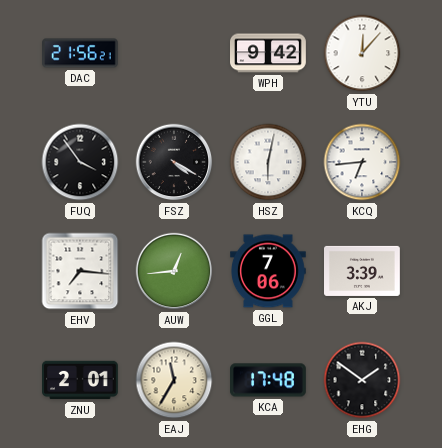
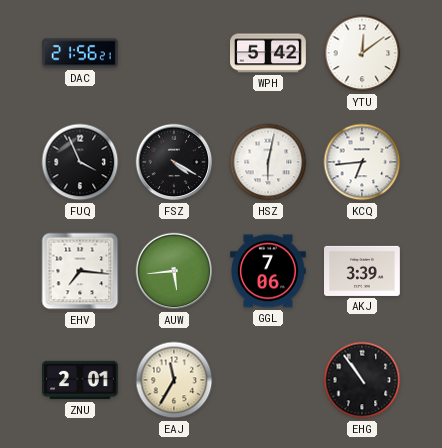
WPH: 9:42 -> 5:42
YTU: 12:07 -> 12:09
FUQ: 3:54 -> 3:56
AUW: 12:44 -> 5:44
KCA: 17:48 -> none
EHG: 1:51 -> 10:54
